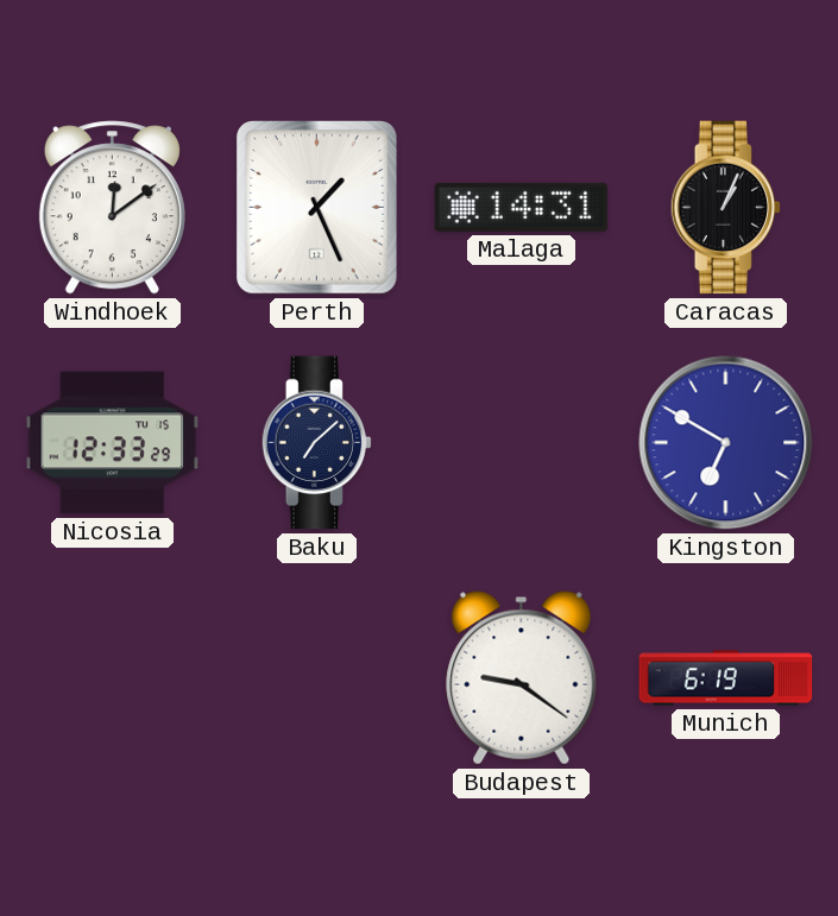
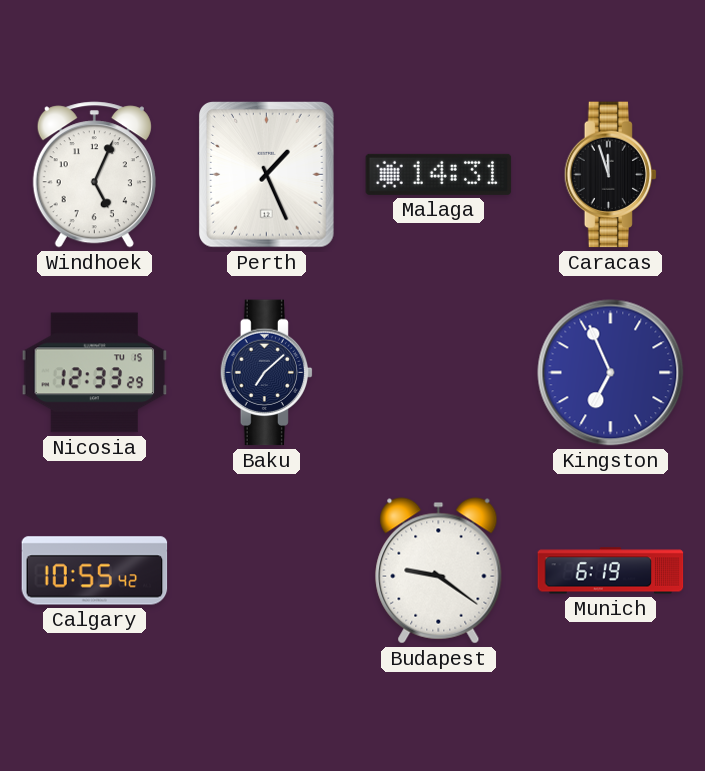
Windhoek: 12:09 -> 5:04
Caracas: 1:04 -> 11:57
Kingston: 6:50 -> 6:56
Calgary: none -> 10:55
